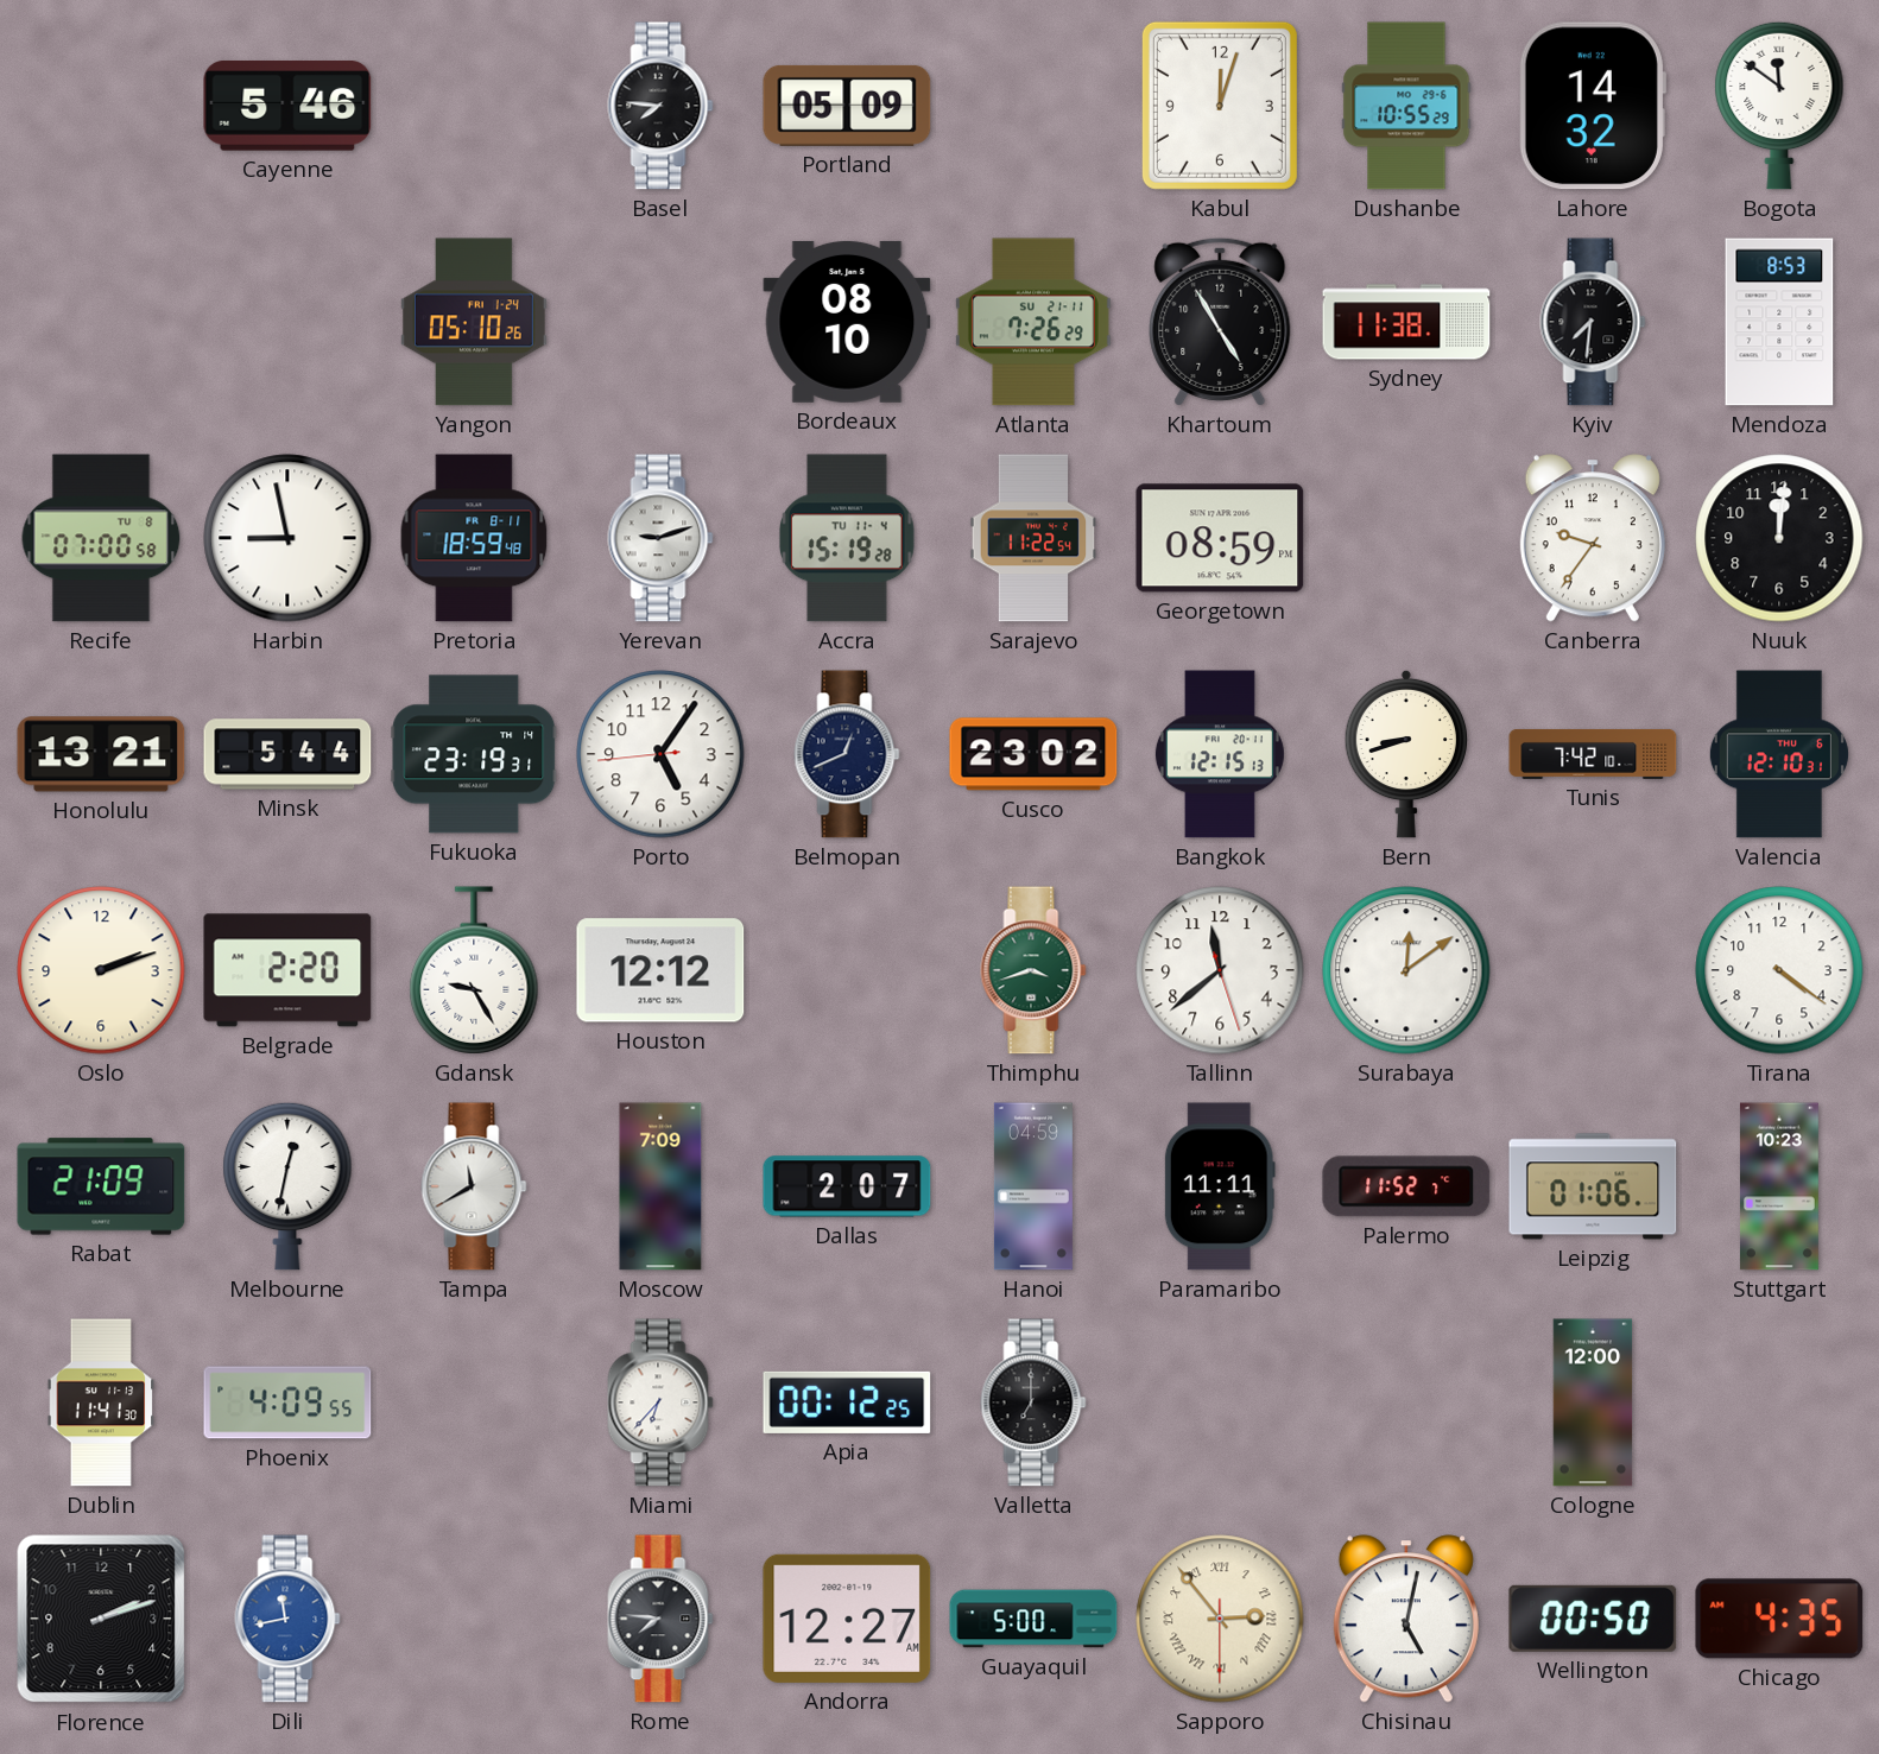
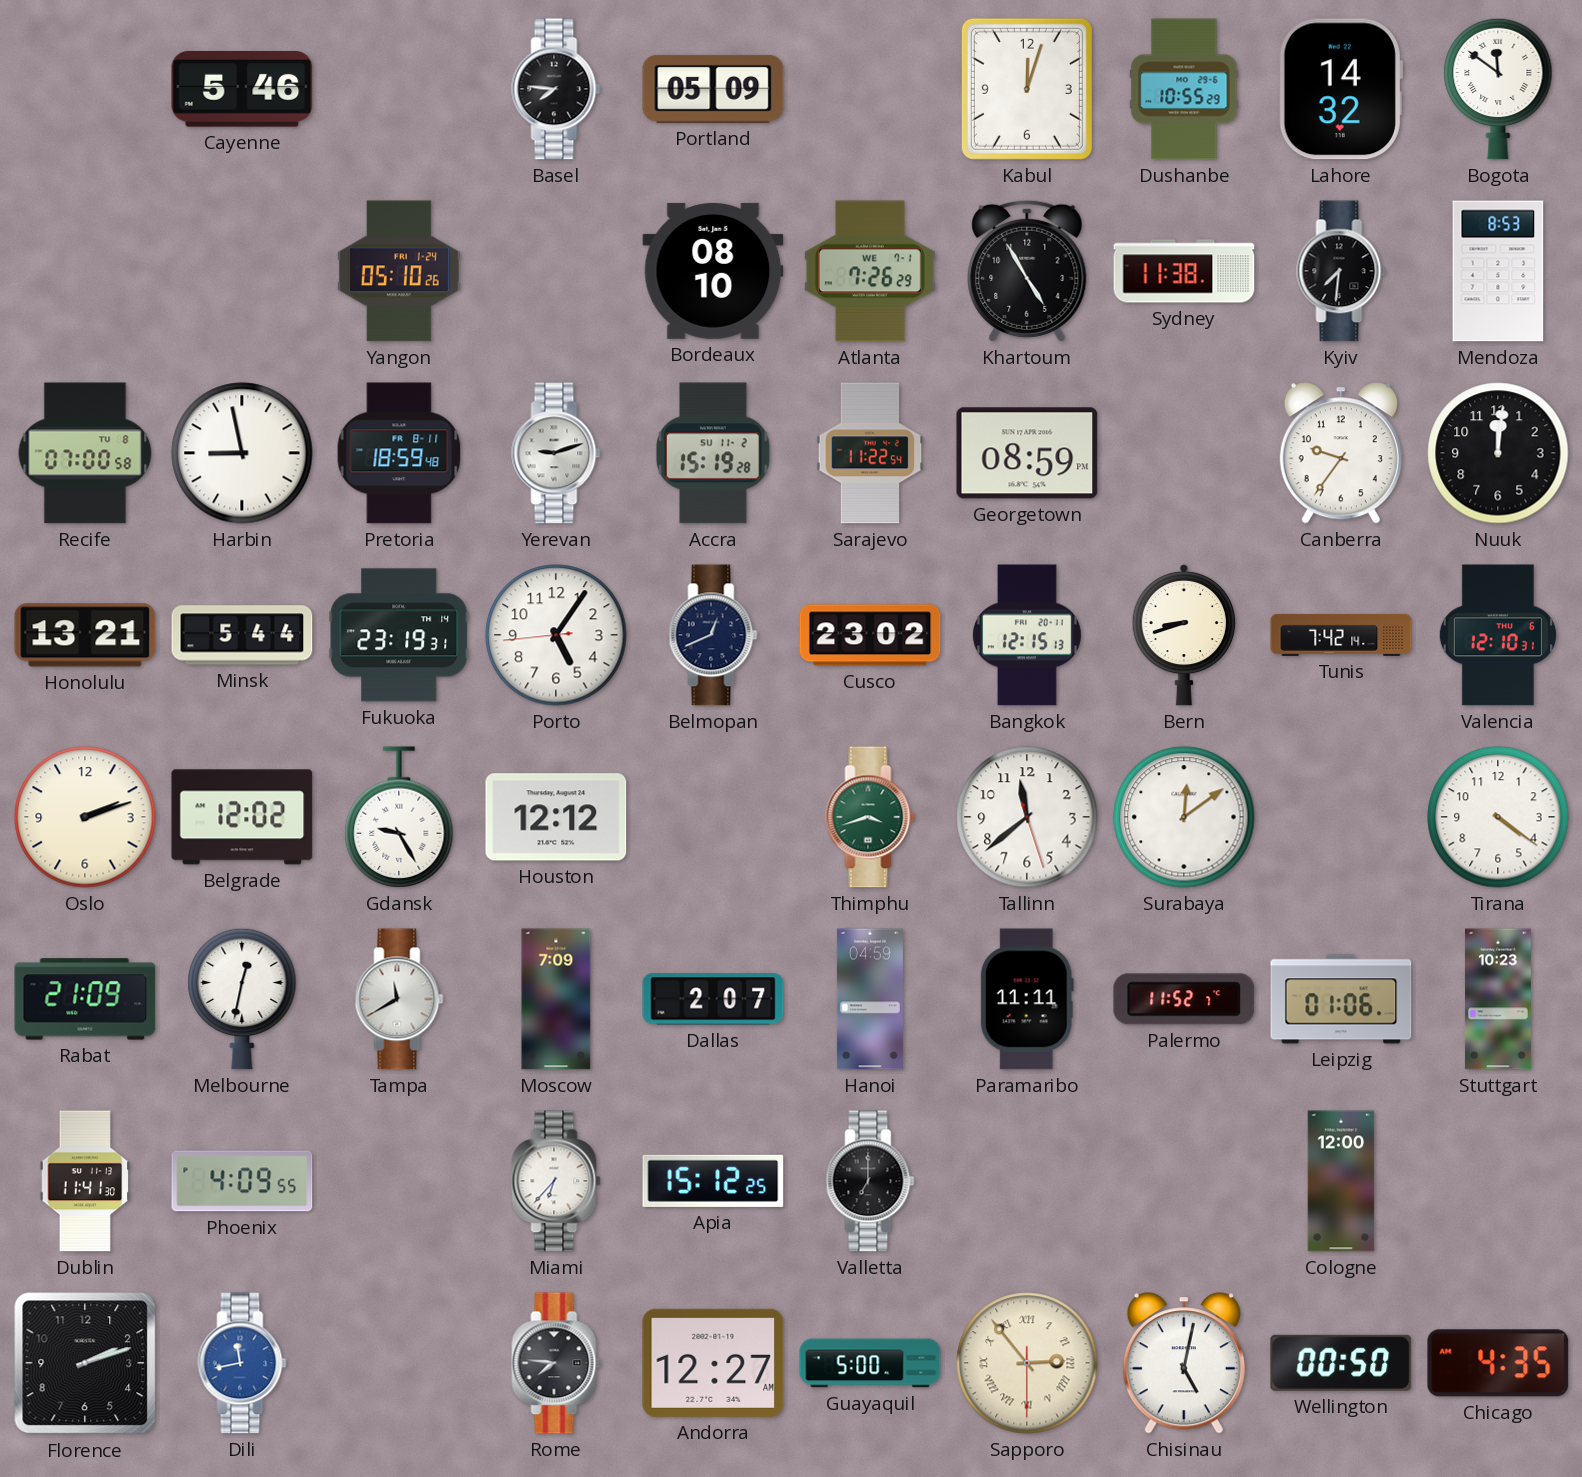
Atlanta date: SU 21-11 -> WE 7-1
Accra date: TU 11-4 -> SU 11-2
Tunis: 7:42:10 -> 7:42:14
Belgrade: 2:20 -> 12:02
Apia: 00:12 -> 15:12
